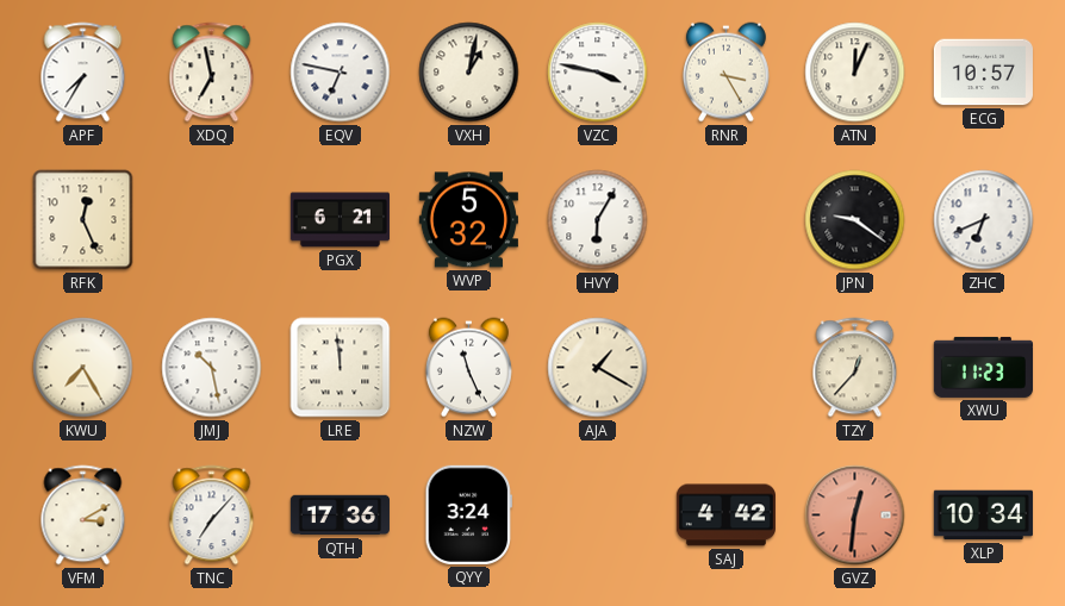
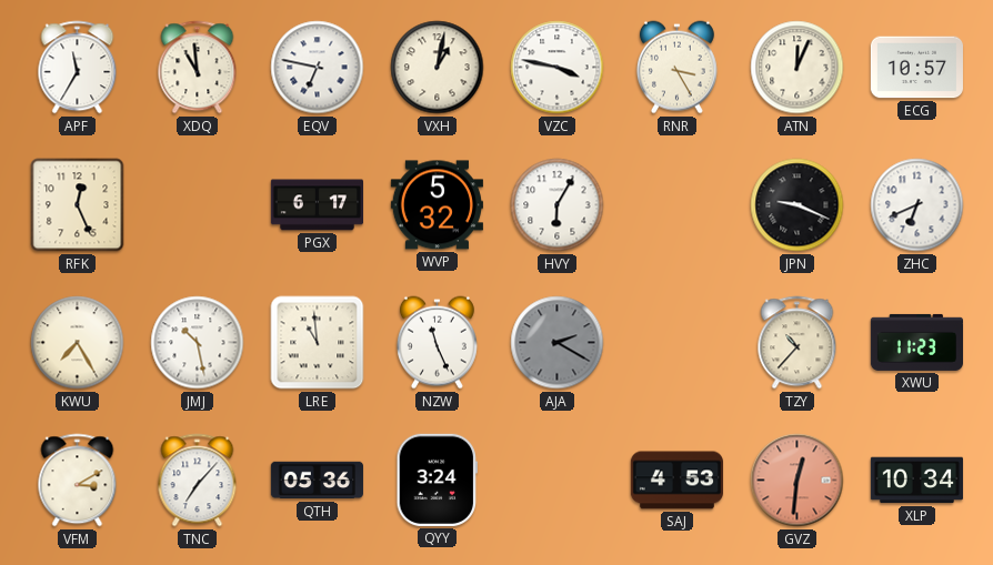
APF: 7:35 -> 11:35
XDQ: 6:58 -> 10:59
PGX: 6:21 -> 6:17
JPN: 9:21 -> 9:19
LRE: 11:59 -> 10:59
AJA: 1:20 -> 2:20
AJA dial: cream -> grey
TZY: 12:37 -> 10:37
QTH: 17:36 -> 05:36
SAJ: 4:42 -> 4:53
